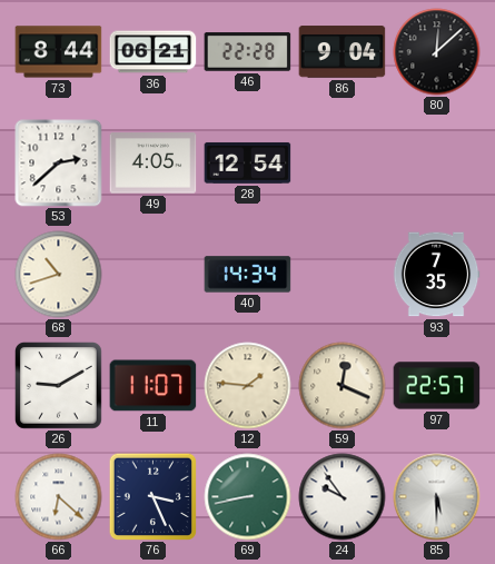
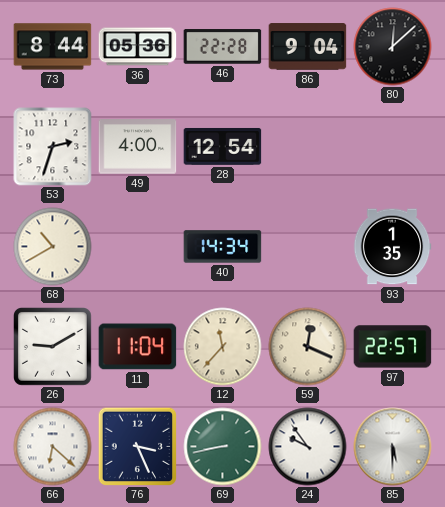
36: 06:21 -> 05:36
53: 2:38 -> 2:33
49: 4:05 -> 4:00
68: 10:42 -> 10:40
93: 7:35 -> 1:35
11: 11:07 -> 11:04
12: 1:46 -> 11:37
